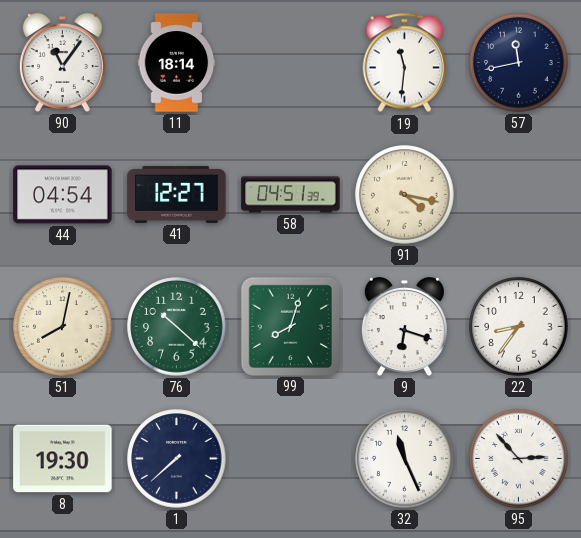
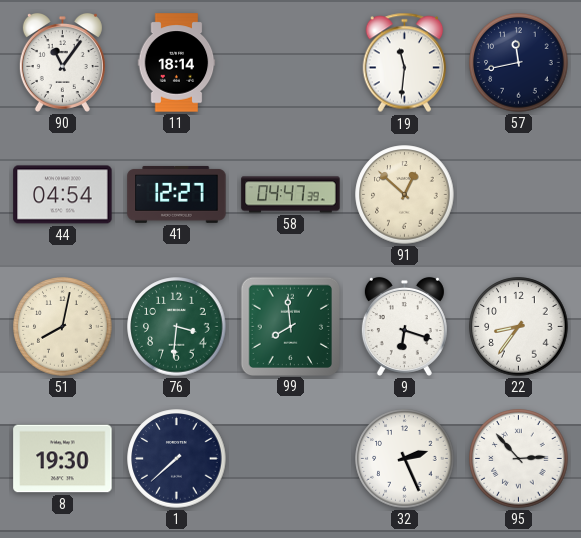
58: 04:51 -> 04:47
91: 4:17 -> 12:52
76: 10:22 -> 3:31
99: 8:03 -> 7:59
32: 11:26 -> 2:26
